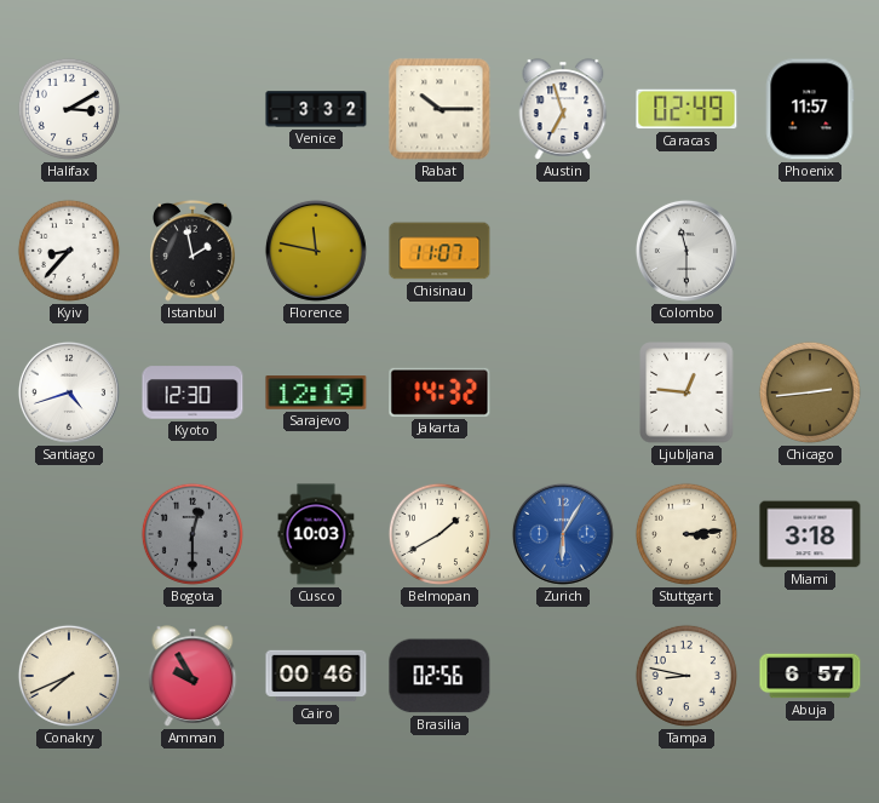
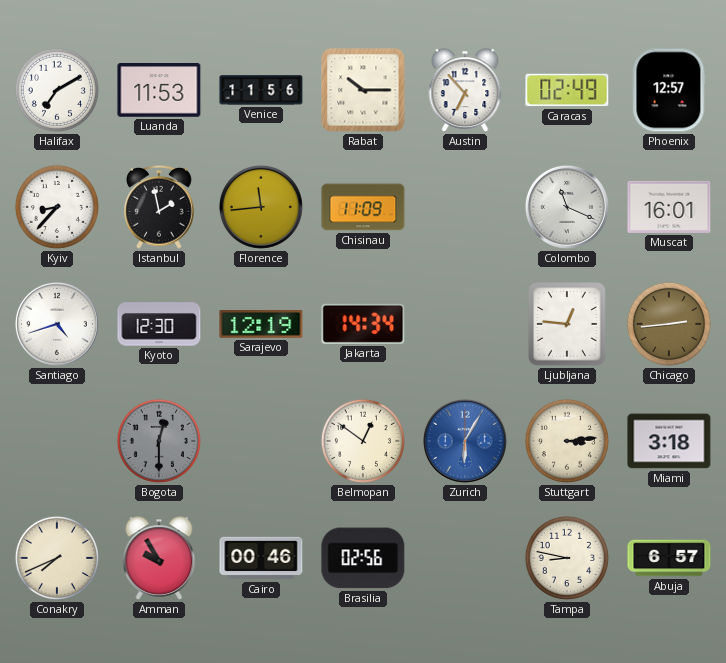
Halifax: 3:10 -> 7:10
Luanda: none -> 11:53
Venice: 3:32 -> 11:56
Austin: 6:57 -> 6:53
Phoenix: 11:57 -> 12:57
Florence: 11:47 -> 11:44
Chisinau: 11:07 -> 11:09
Colombo: 11:30 -> 11:19
Muscat: none -> 16:01
Jakarta: 14:32 -> 14:34
Cusco: 10:03 -> none
Belmopan: 1:40 -> 12:51
